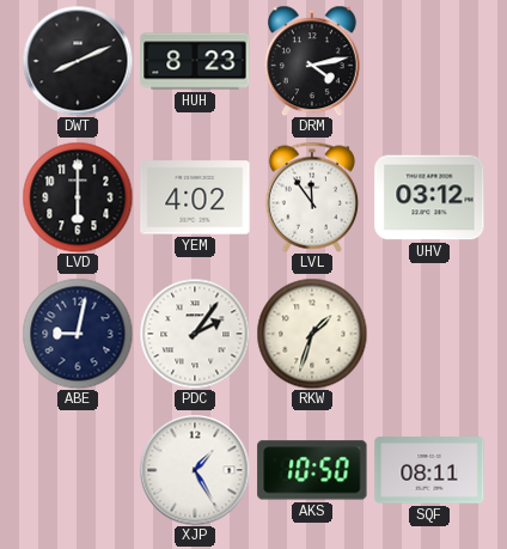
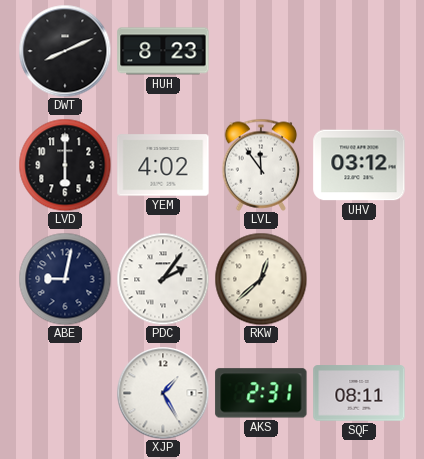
DRM: 4:13 -> none
RKW: 1:33 -> 12:38
AKS: 10:50 -> 2:31
